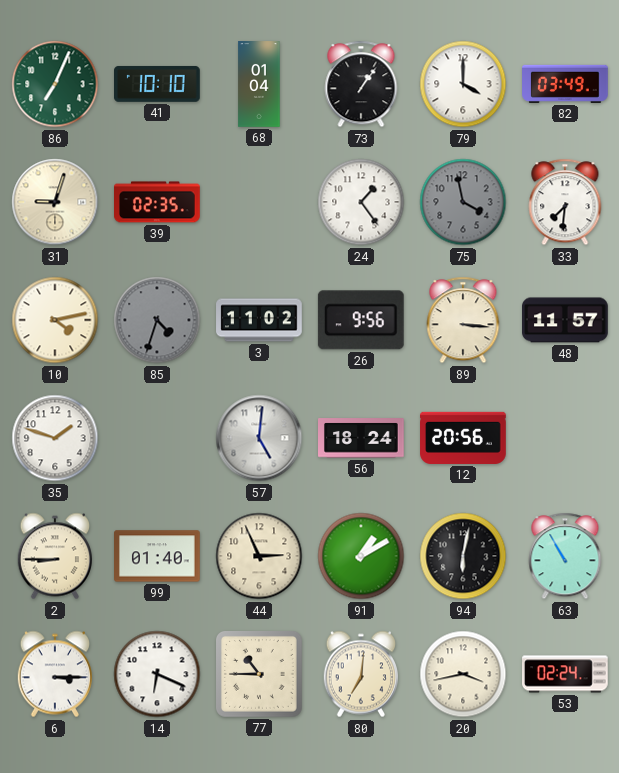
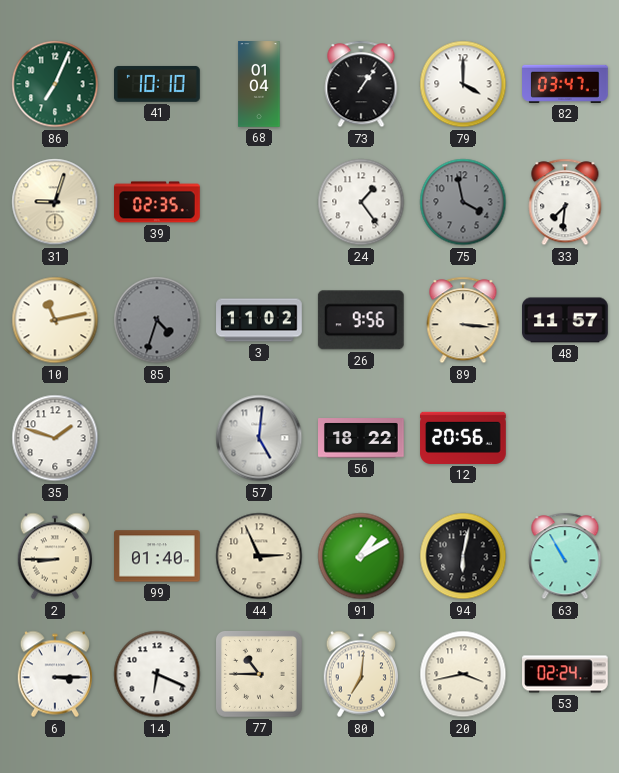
82: 03:49 -> 03:47
10: 4:13 -> 11:13
56: 18:24 -> 18:22
